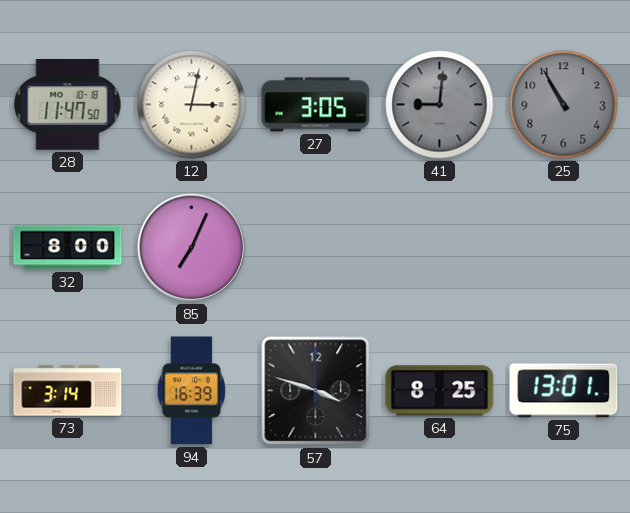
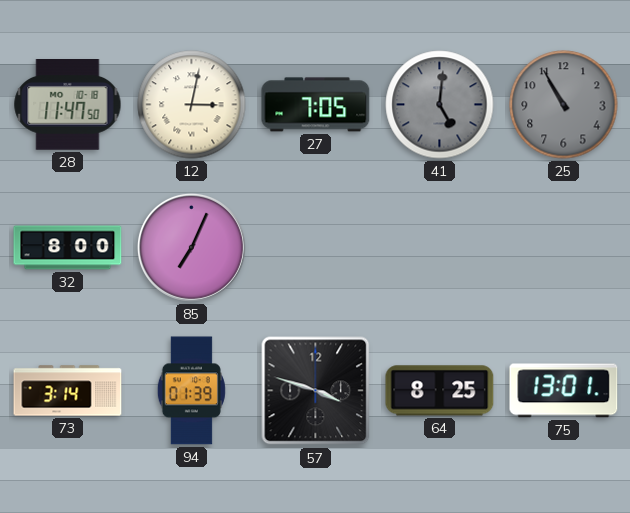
27: 3:05 -> 7:05
41: 9:01 -> 5:01
94: 16:39 -> 01:39
